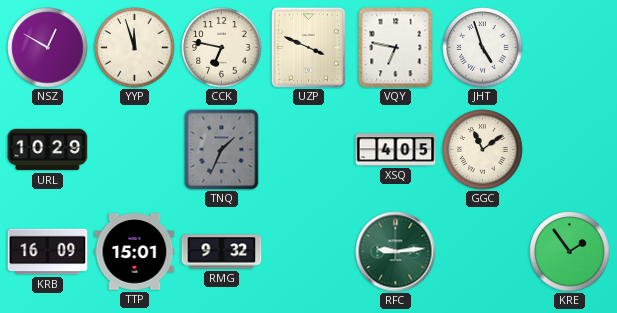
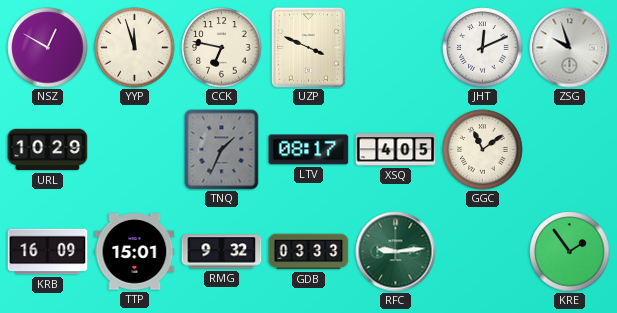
VQY: 6:47 -> none
JHT: 4:57 -> 12:11
ZSG: none -> 9:57
LTV: none -> 08:17
GDB: none -> 03:33
